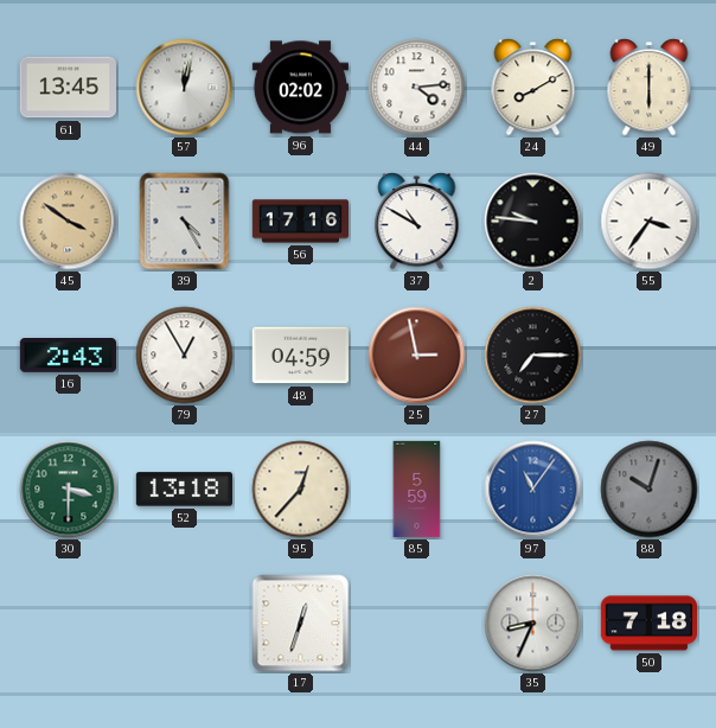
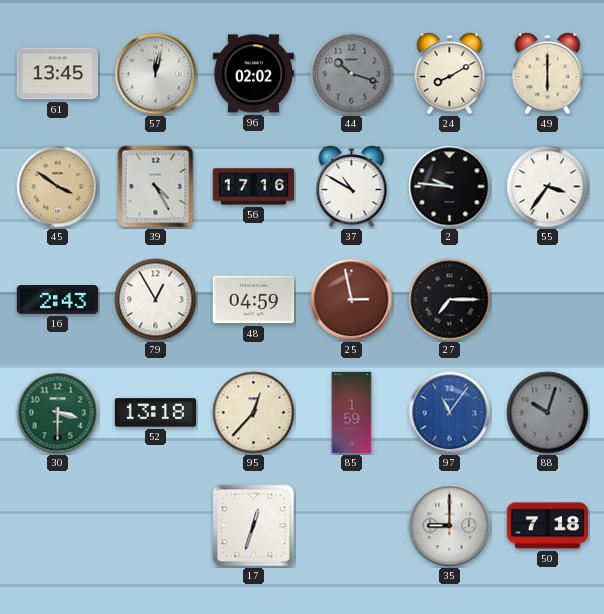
44: 4:14 -> 10:18
44 dial: white -> grey
85: 5:59 -> 1:59
35: 8:34 -> 9:00
